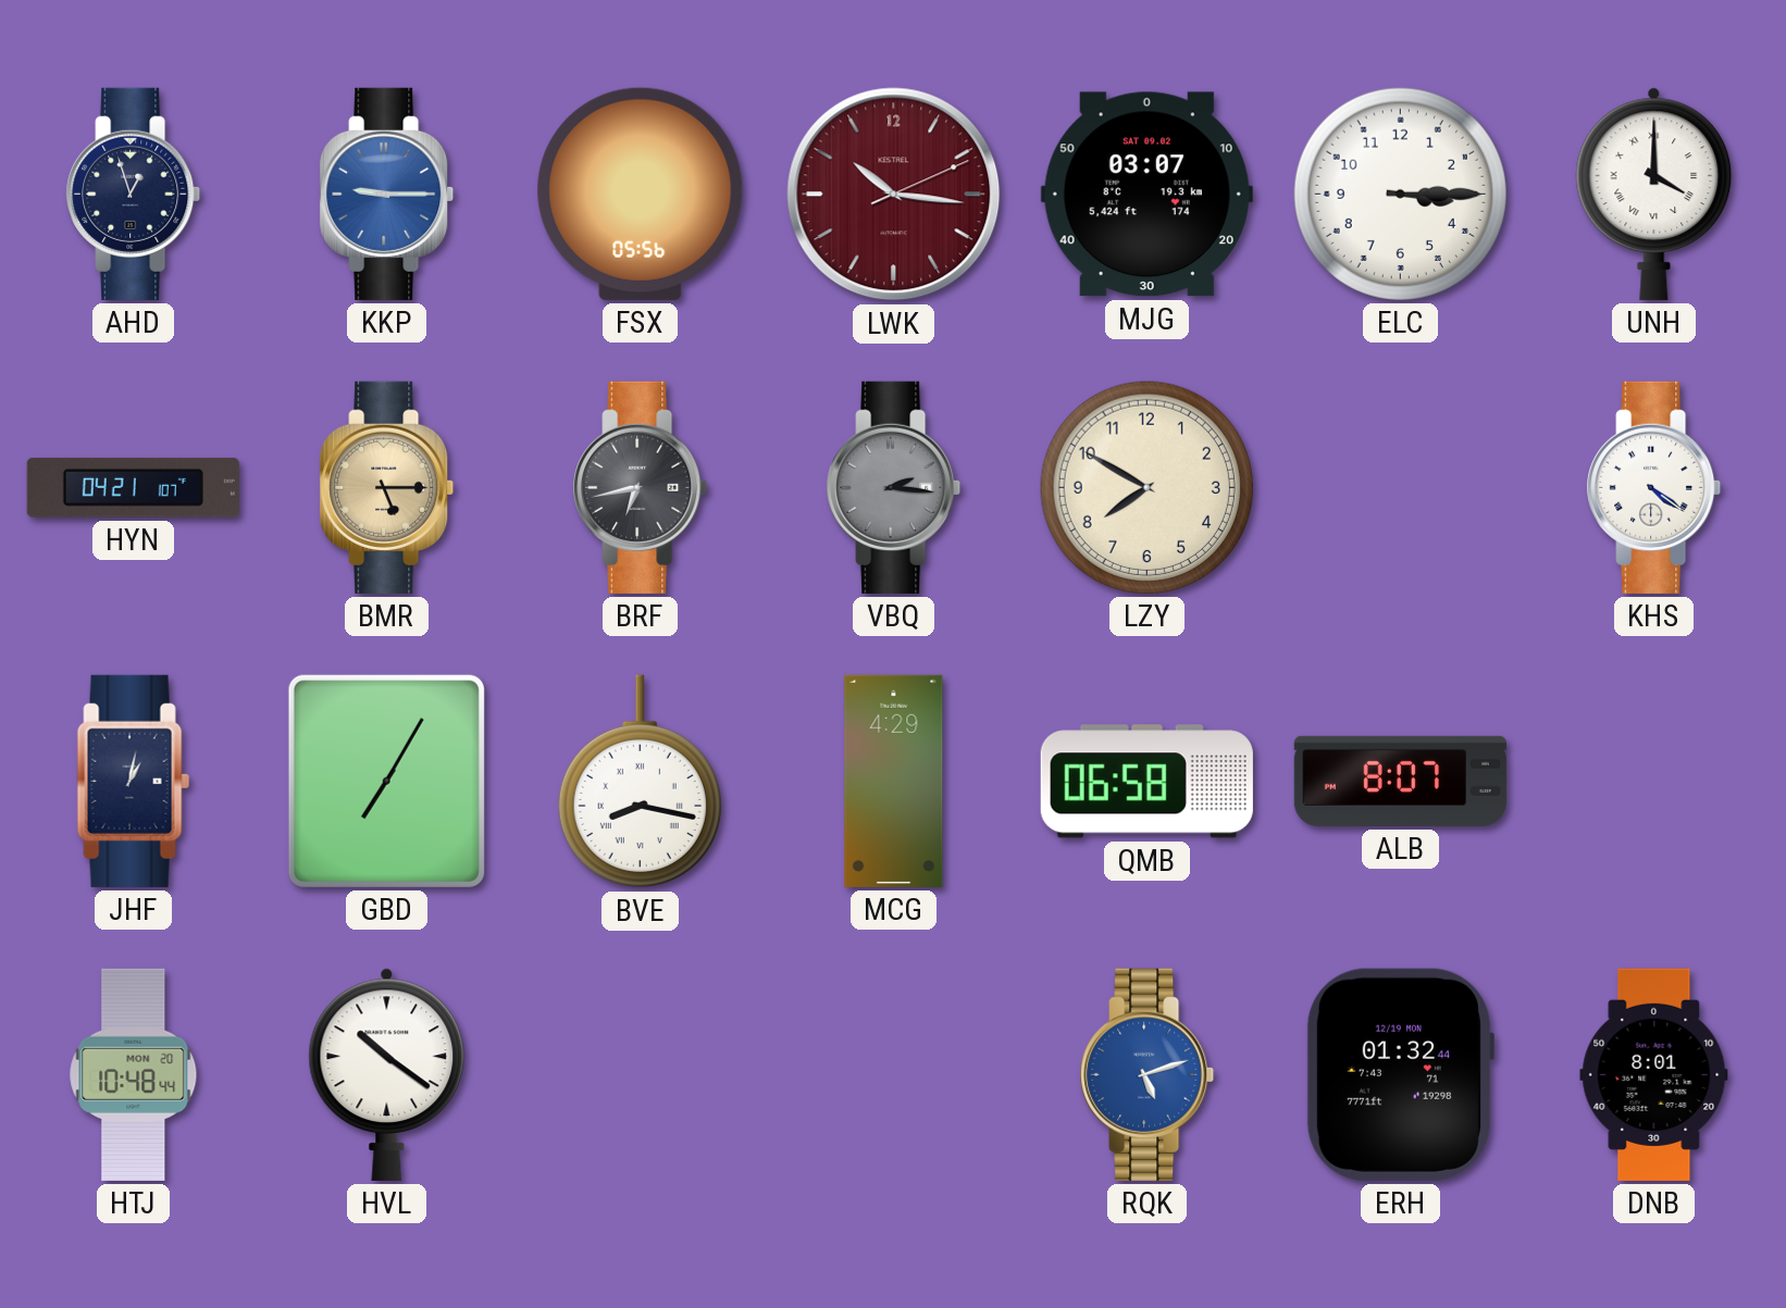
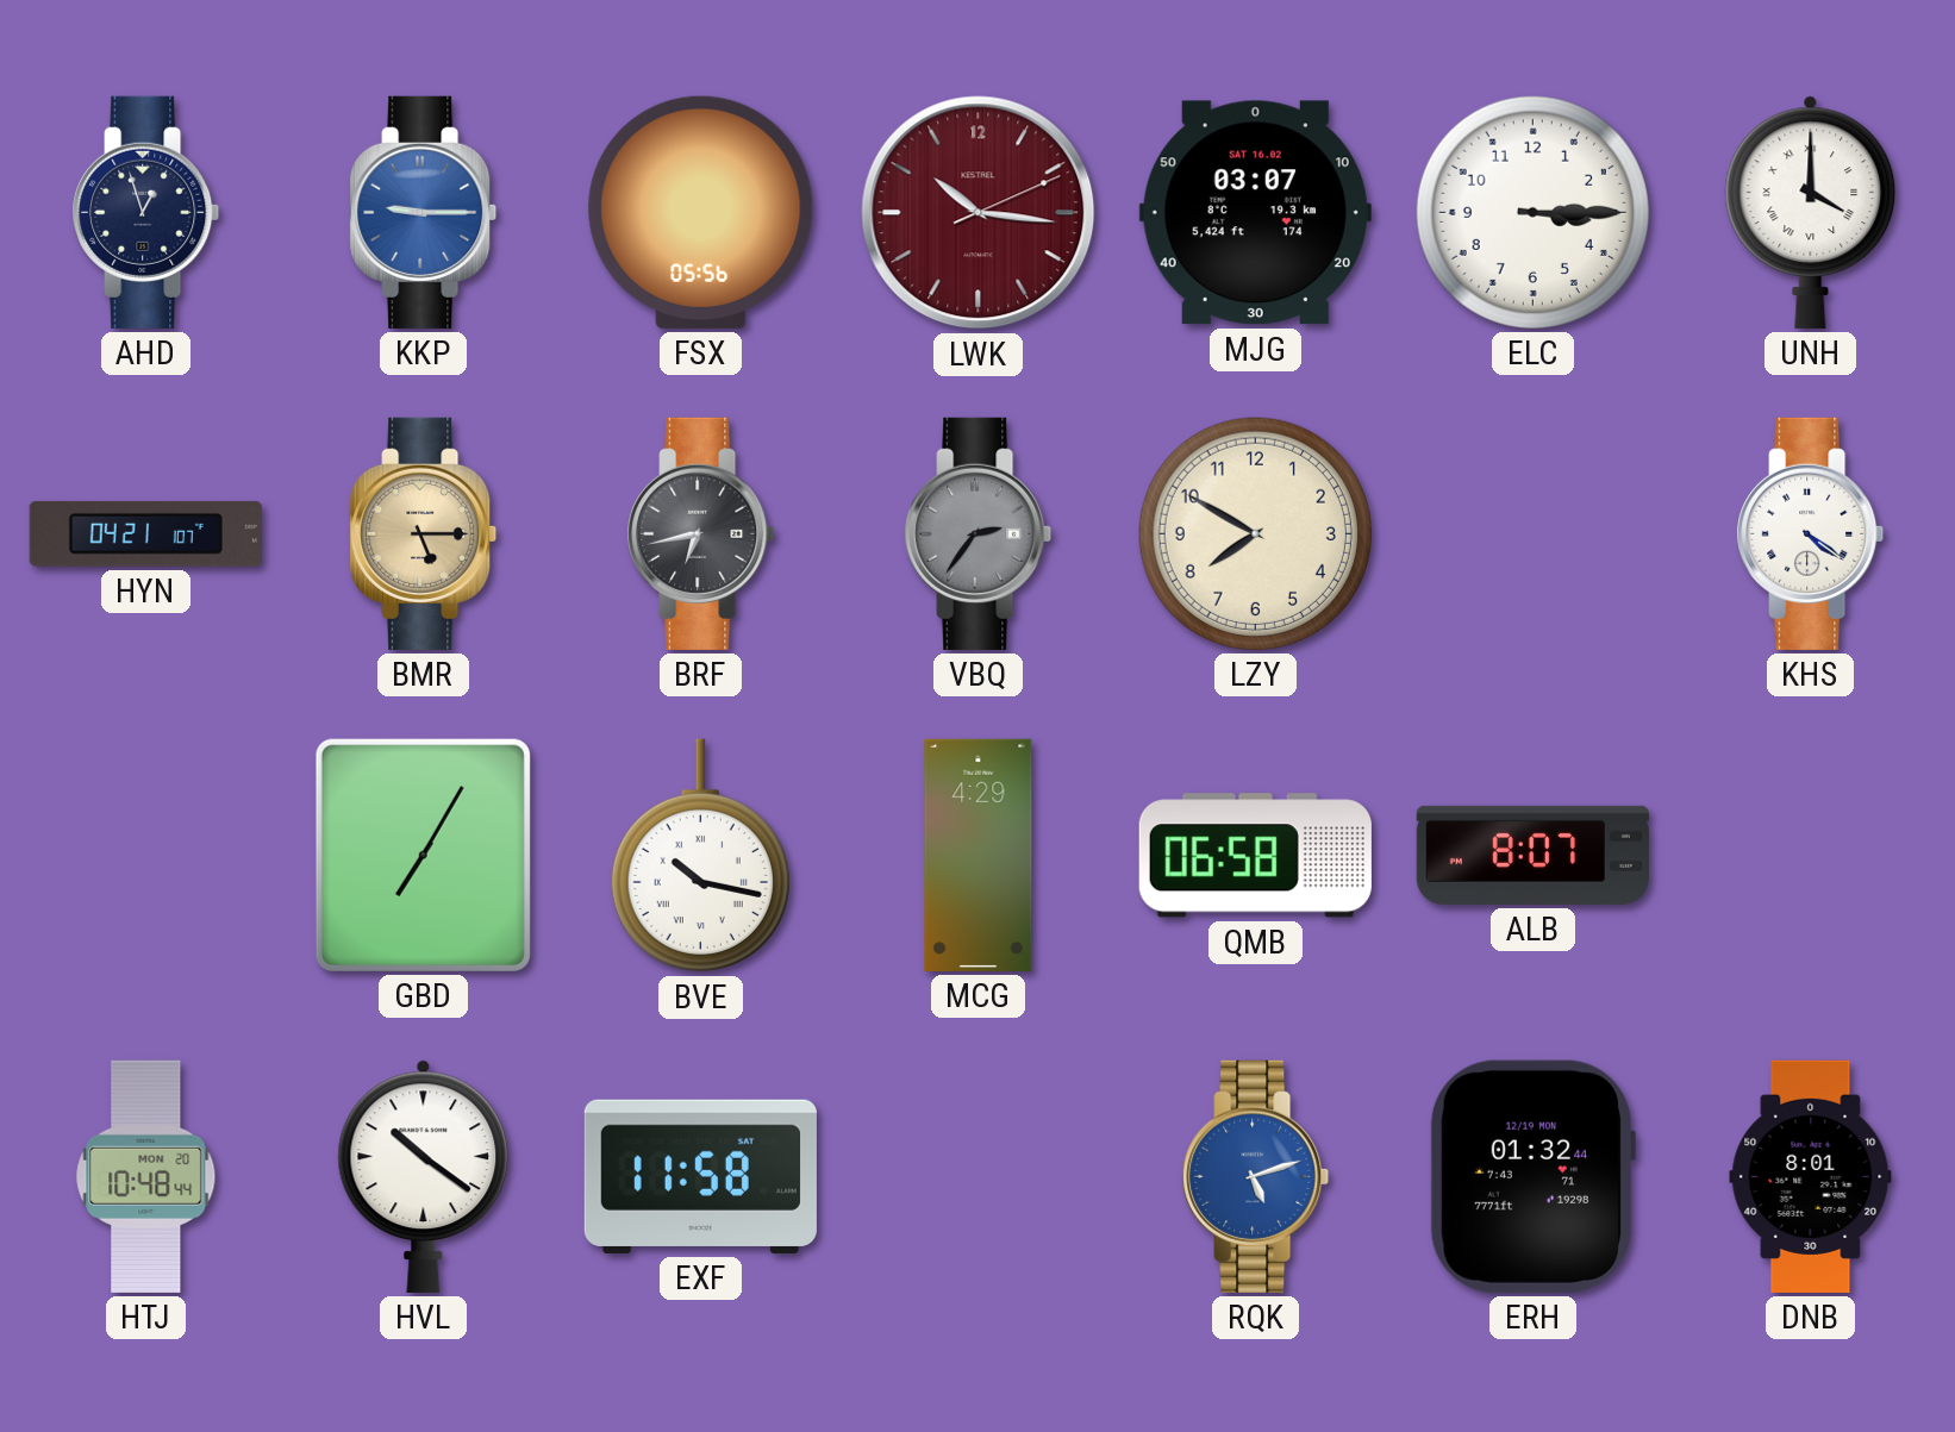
MJG date: SAT 09.02 -> SAT 16.02
VBQ: 2:16 -> 2:36
JHF: 1:02 -> none
BVE: 8:17 -> 10:17
EXF: none -> 11:58
